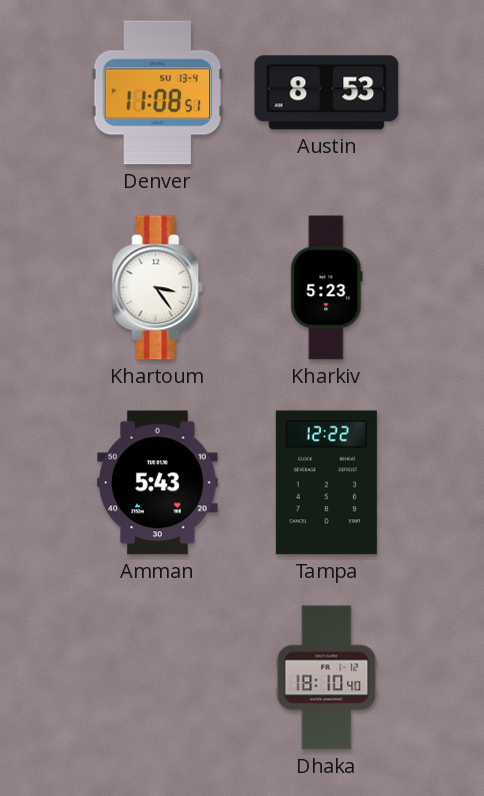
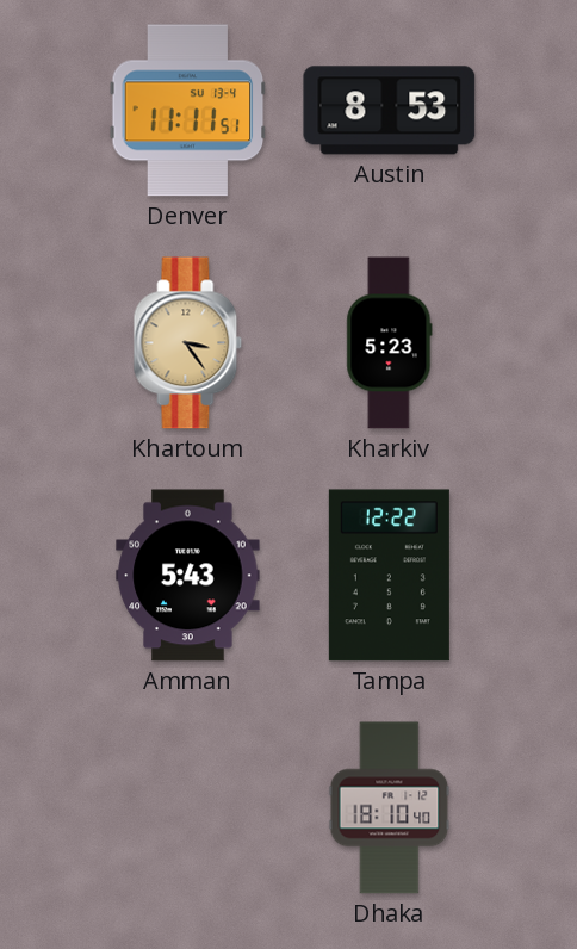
Denver: 11:08 -> 11:11
Khartoum dial: white -> champagne
